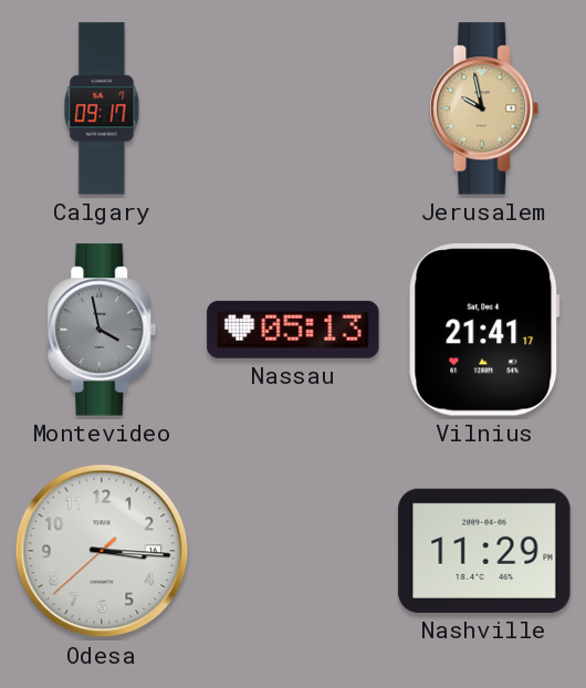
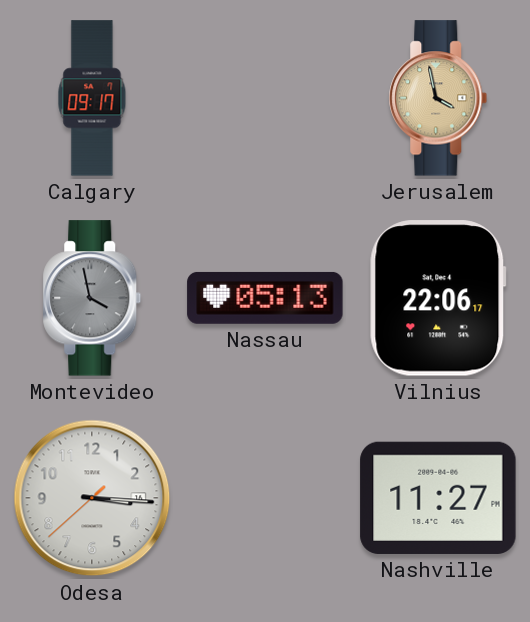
Jerusalem: 9:58 -> 3:58
Vilnius: 21:41 -> 22:06
Nashville: 11:29 -> 11:27
